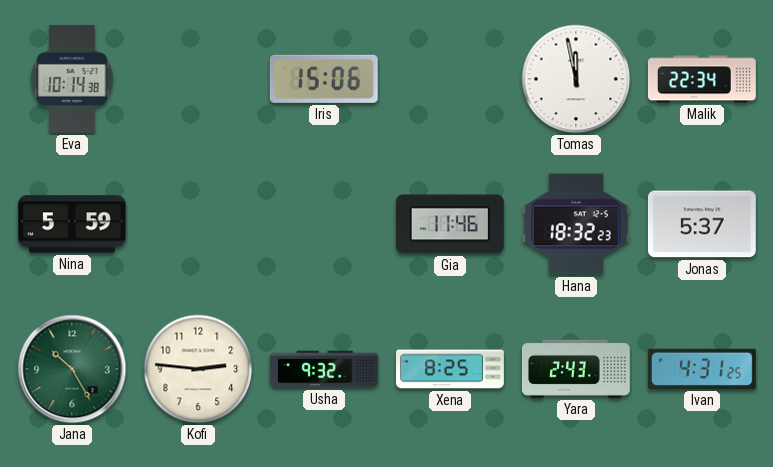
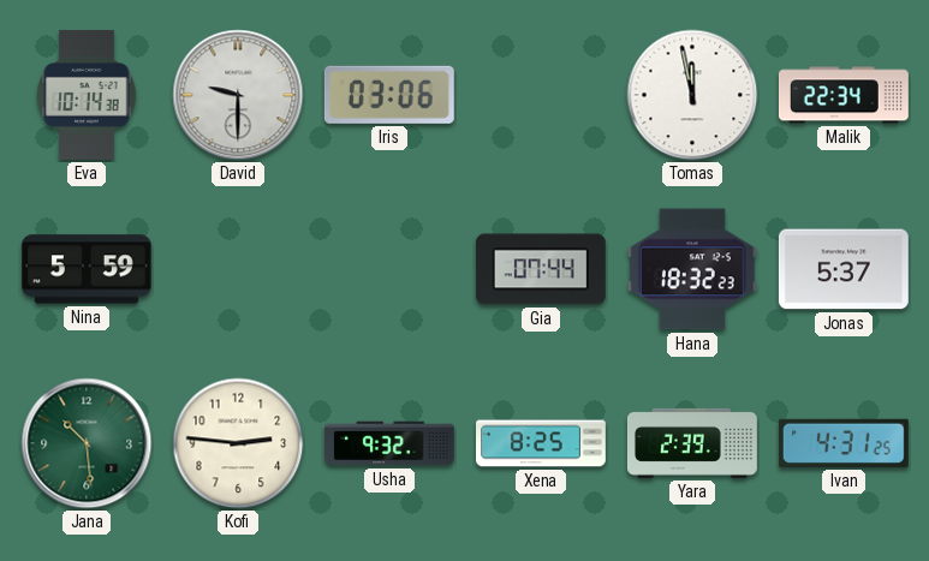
David: none -> 9:30
Iris: 15:06 -> 03:06
Gia: 11:46 -> 07:44
Jana: 10:25 -> 10:29
Yara: 2:43 -> 2:39
